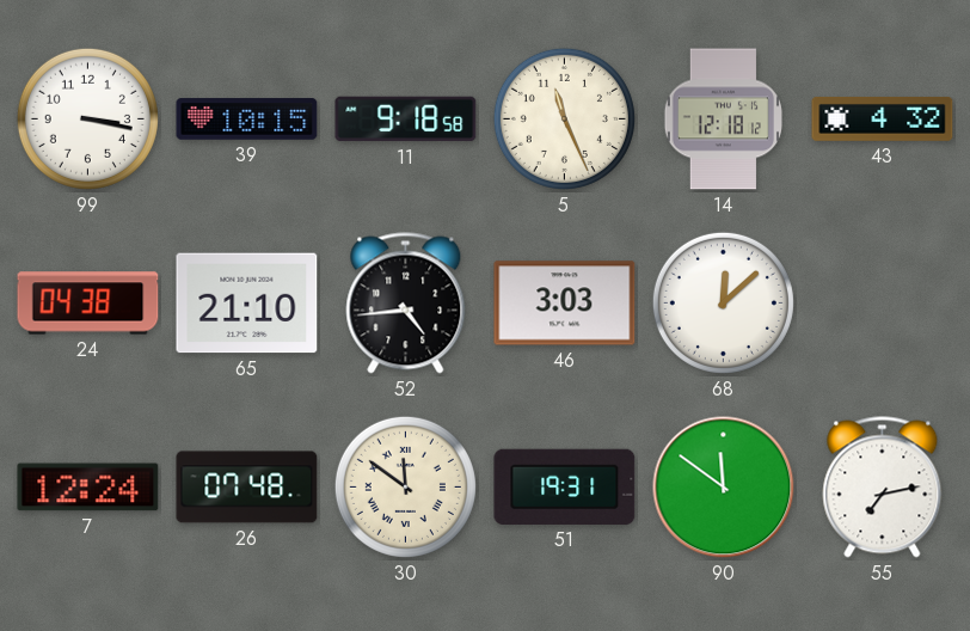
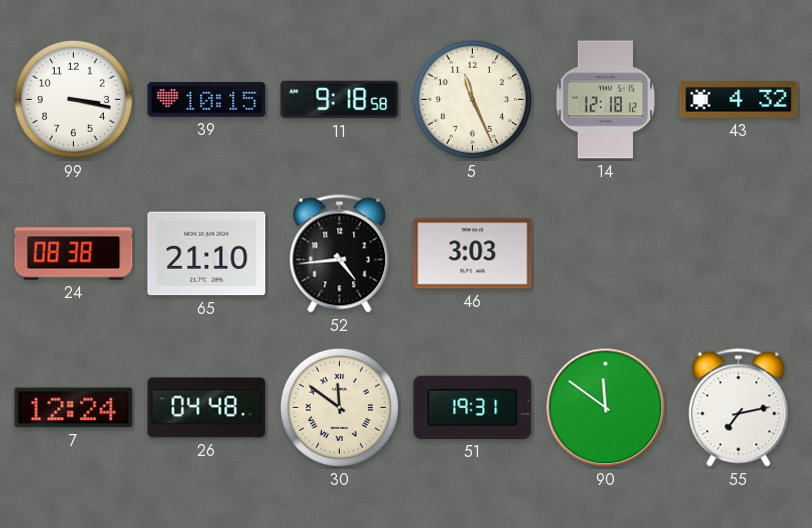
24: 04:38 -> 08:38
68: 12:08 -> none
26: 07:48 -> 04:48
